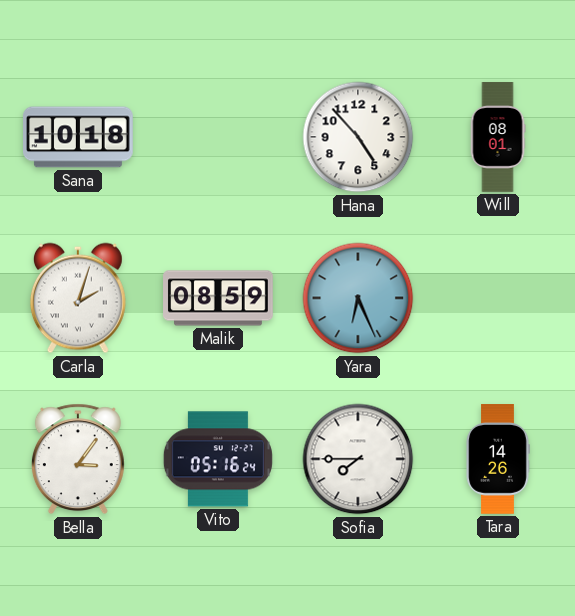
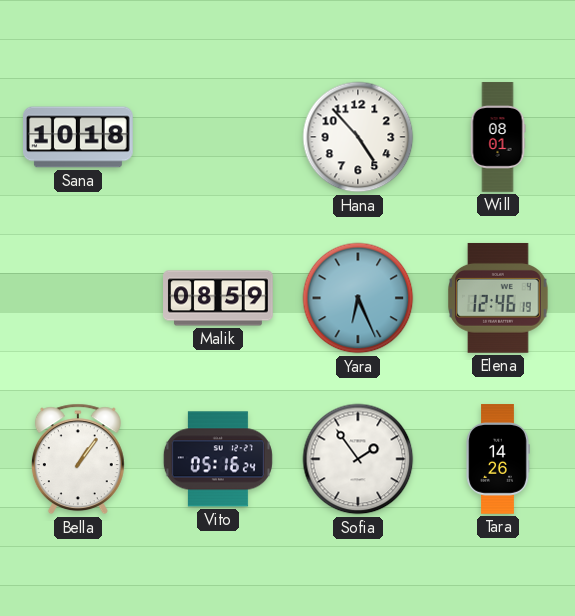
Carla: 2:03 -> none
Elena: none -> 12:46
Bella: 3:06 -> 1:06
Sofia: 7:45 -> 1:54
